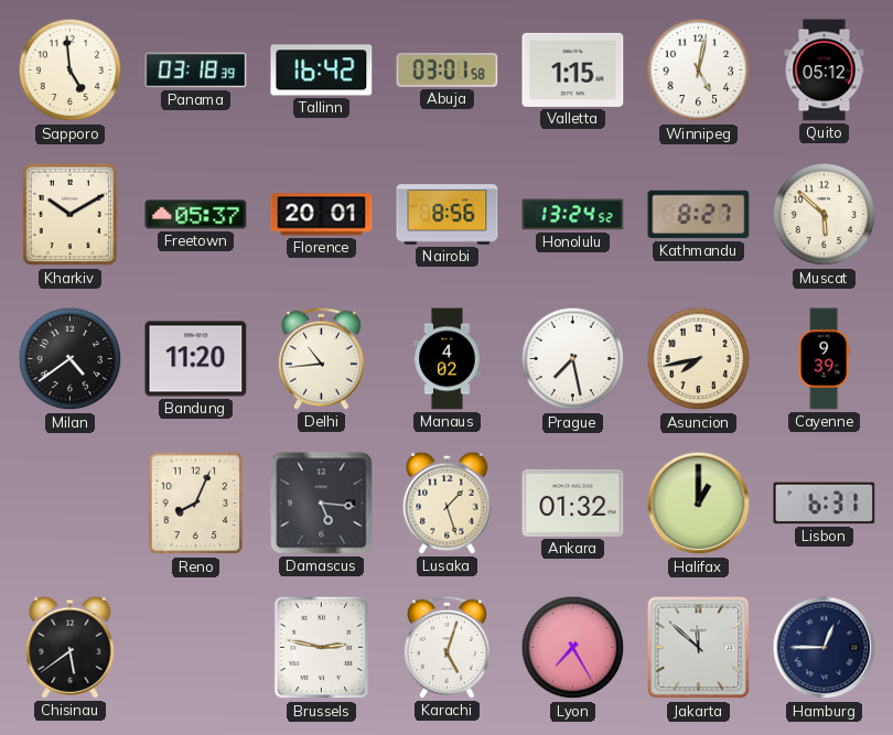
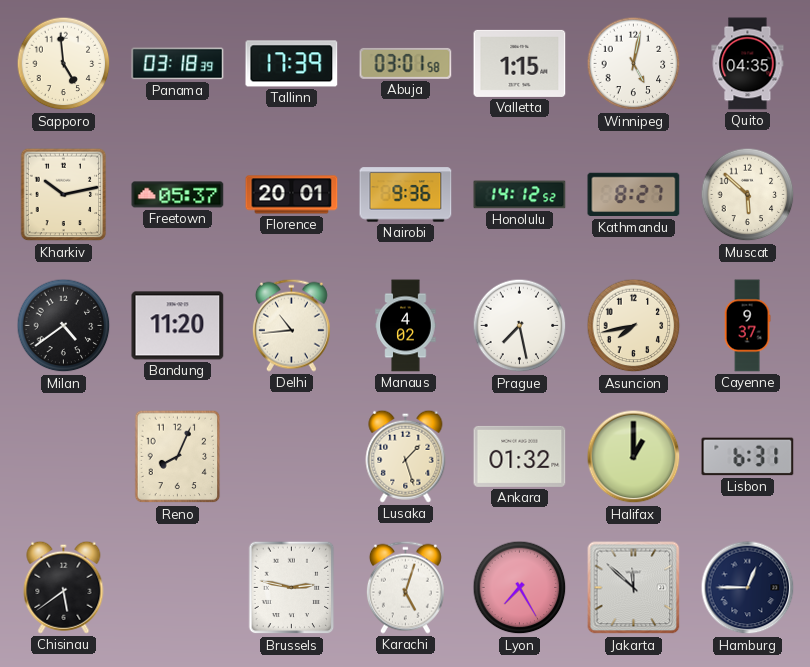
Tallinn: 16:42 -> 17:39
Quito: 05:12 -> 04:35
Kharkiv: 10:10 -> 10:13
Nairobi: 8:56 -> 9:36
Honolulu: 13:24 -> 14:12
Cayenne: 9:39 -> 9:37
Damascus: 5:16 -> none
